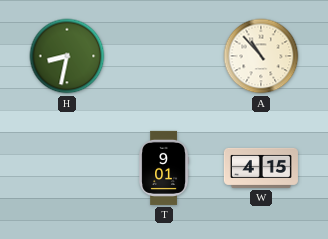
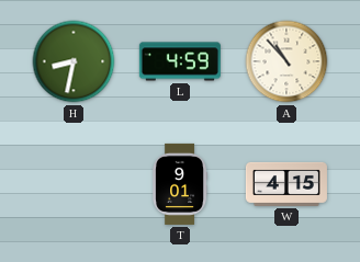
L: none -> 4:59
